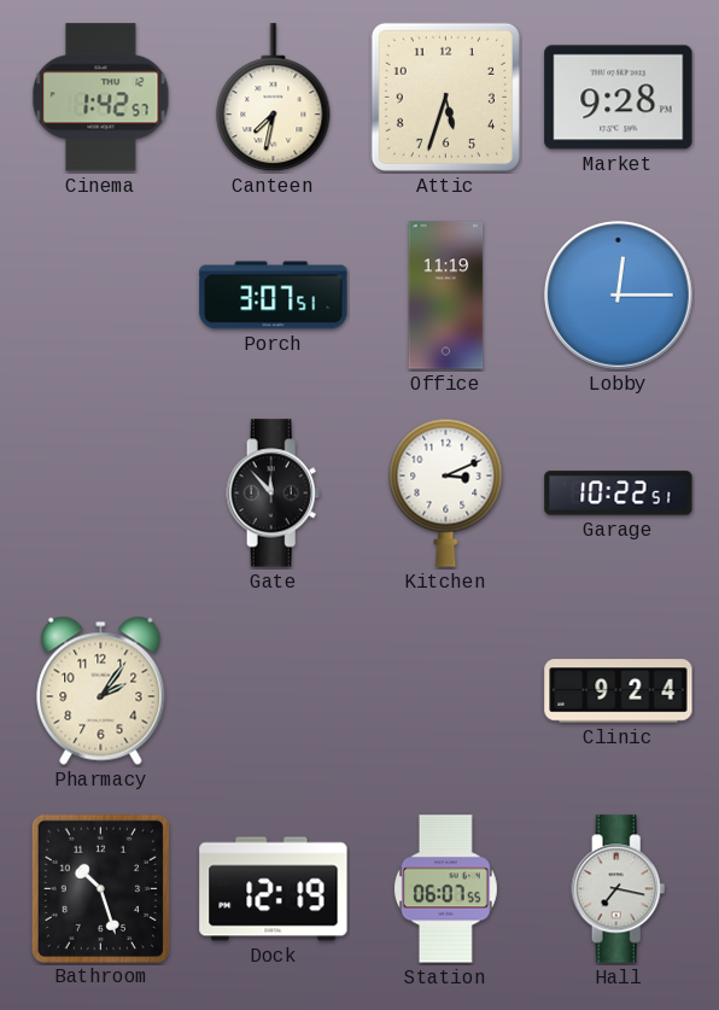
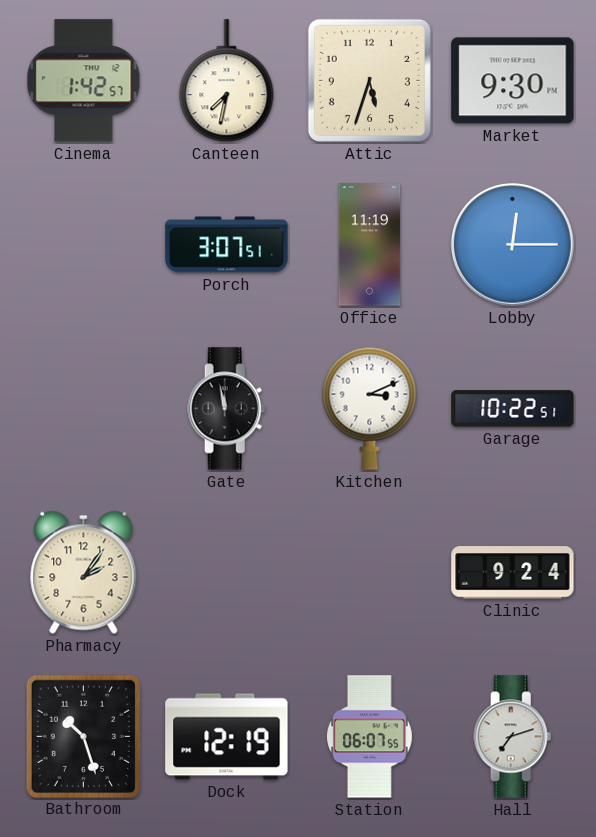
Market: 9:28 -> 9:30
Gate: 11:53 -> 11:58
Hall: 7:17 -> 7:12
